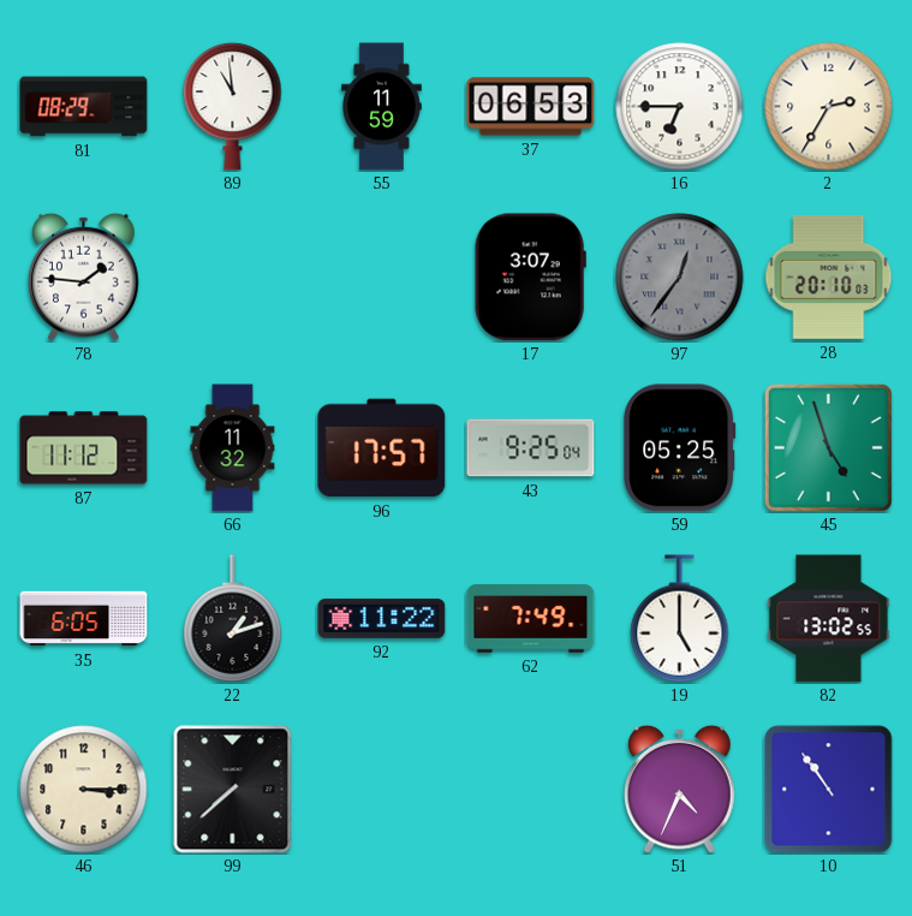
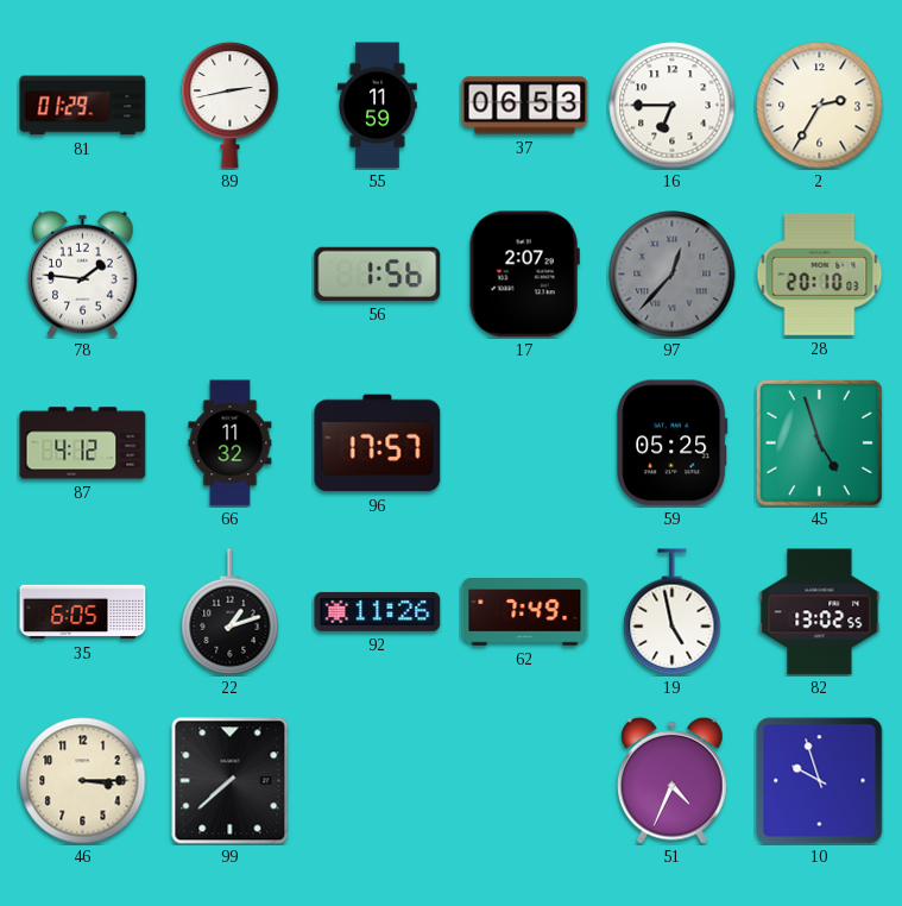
81: 08:29 -> 01:29
89: 10:59 -> 2:43
56: none -> 1:56
17: 3:07 -> 2:07
97: 12:36 -> 12:37
87: 11:12 -> 4:12
43: 9:25 -> none
92: 11:22 -> 11:26
19: 5:00 -> 4:58
10: 10:54 -> 9:57
